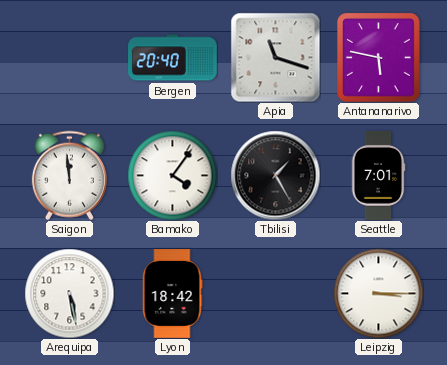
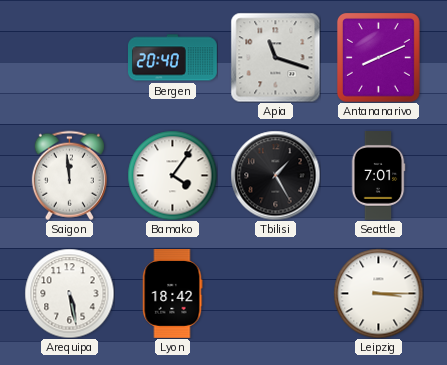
Antananarivo: 5:47 -> 8:11
